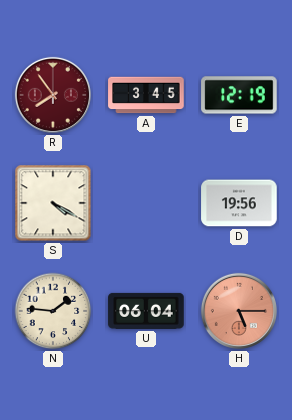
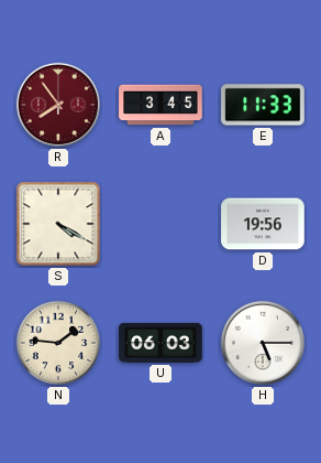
E: 12:19 -> 11:33
U: 06:04 -> 06:03
H dial: salmon -> white
